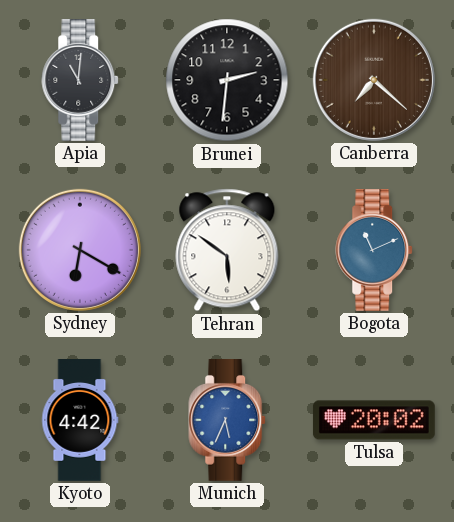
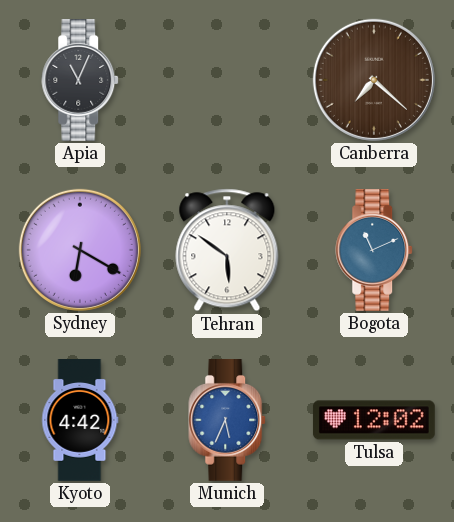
Apia: 11:01 -> 11:04
Brunei: 2:31 -> none
Tulsa: 20:02 -> 12:02
